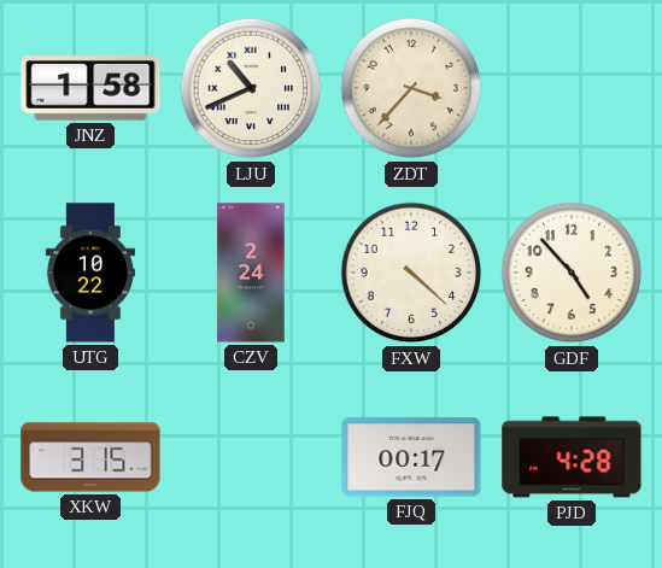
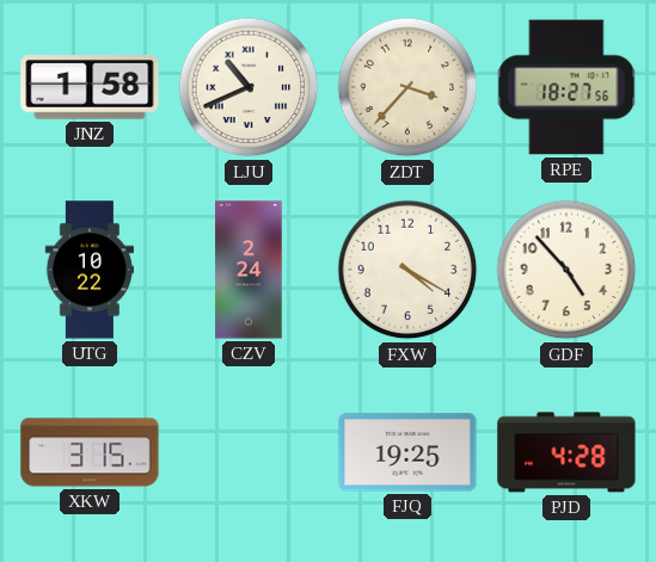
RPE: none -> 18:27
FXW: 4:22 -> 4:20
FJQ: 00:17 -> 19:25
